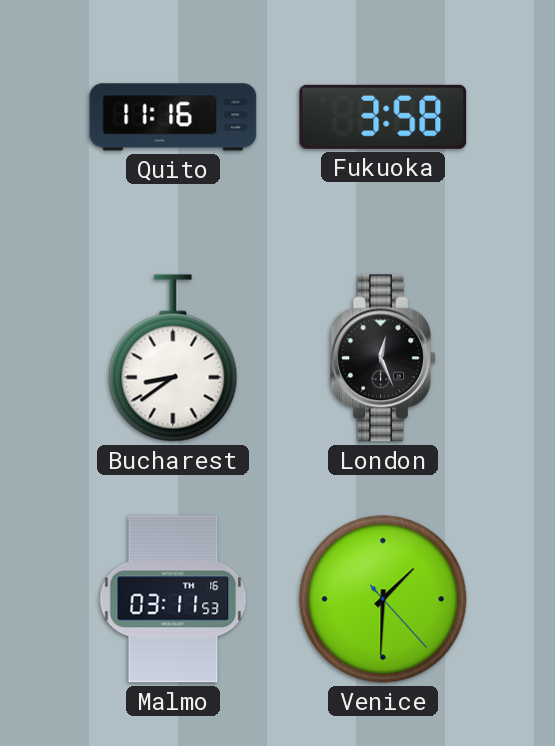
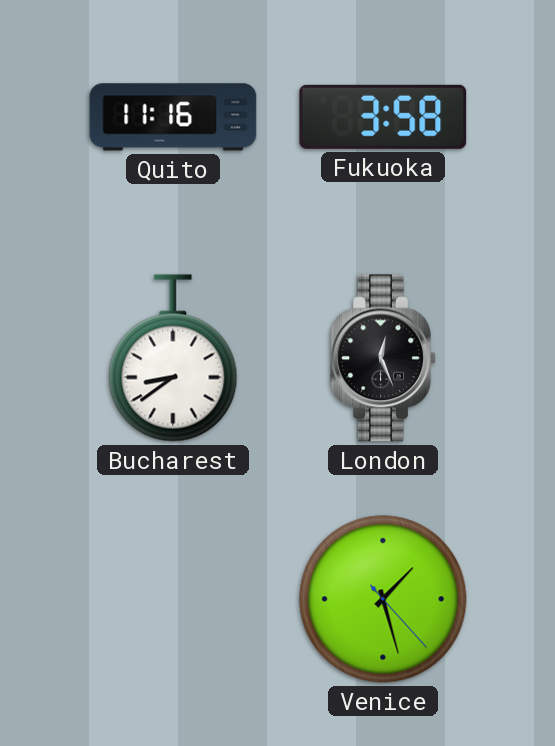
Malmo: 03:11 -> none
Venice: 1:30 -> 1:27
